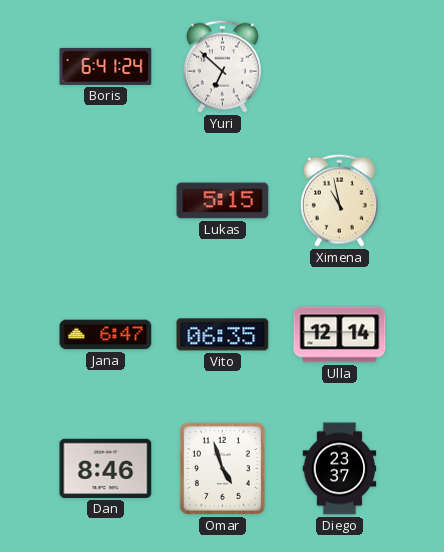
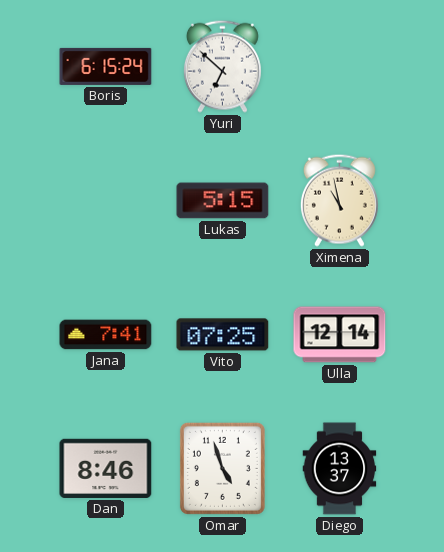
Boris: 6:41 -> 6:15
Jana: 6:47 -> 7:41
Vito: 06:35 -> 07:25
Diego: 23:37 -> 13:37
